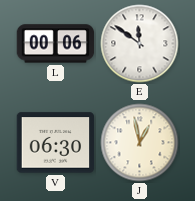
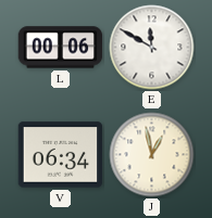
E: 11:51 -> 11:50
V: 06:30 -> 06:34
